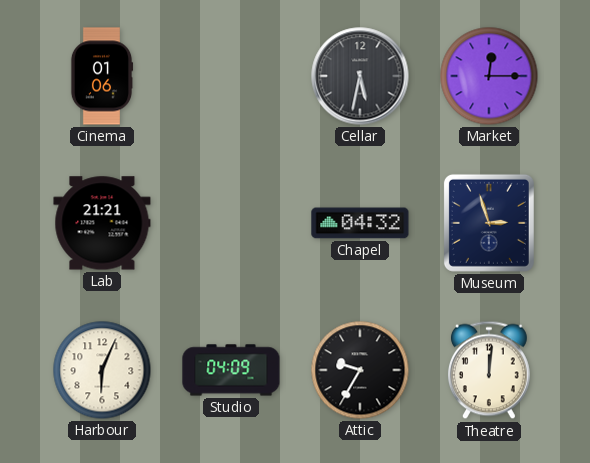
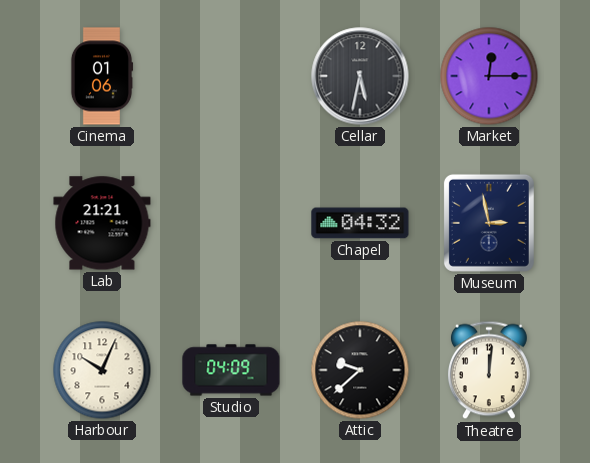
Museum: 2:57 -> 2:58
Harbour: 6:04 -> 10:04
Attic: 9:35 -> 9:38
